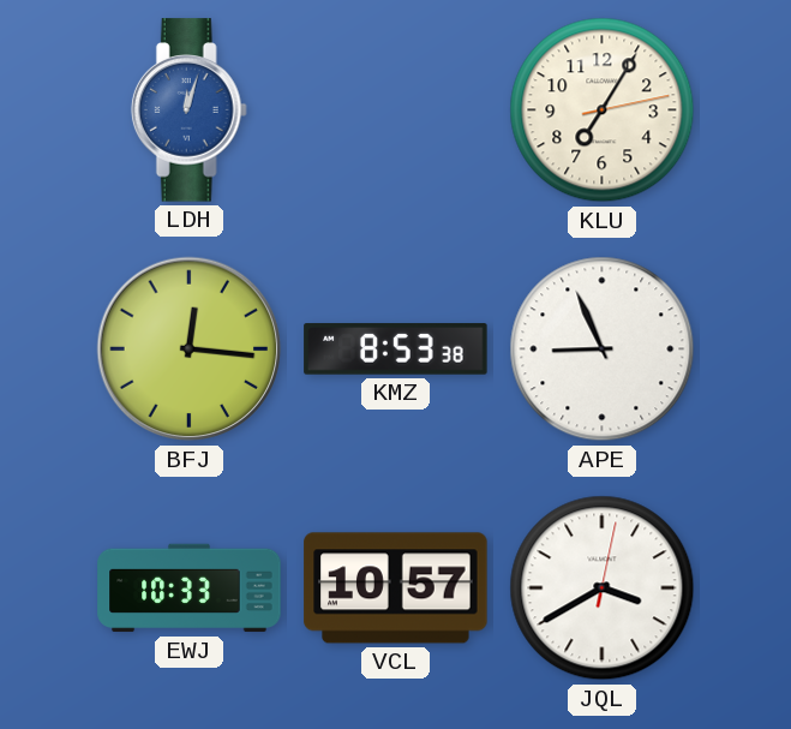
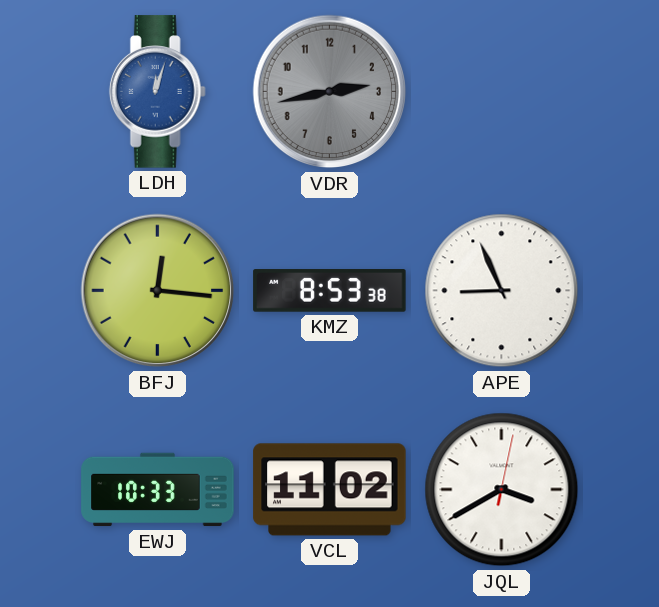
VDR: none -> 2:43
KLU: 7:05 -> none
VCL: 10:57 -> 11:02
